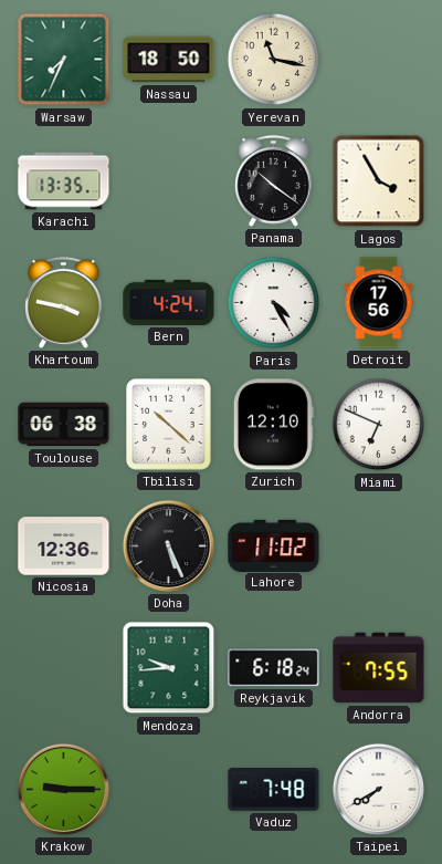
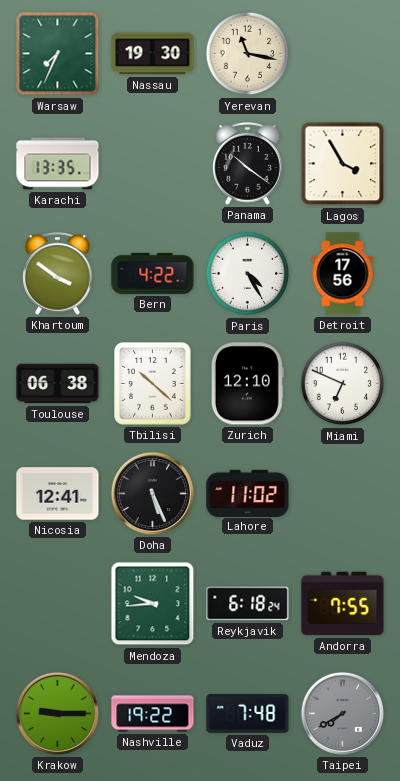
Nassau: 18:50 -> 19:30
Khartoum: 3:47 -> 3:51
Bern: 4:24 -> 4:22
Nicosia: 12:36 -> 12:41
Nashville: none -> 19:22
Taipei dial: white -> grey
